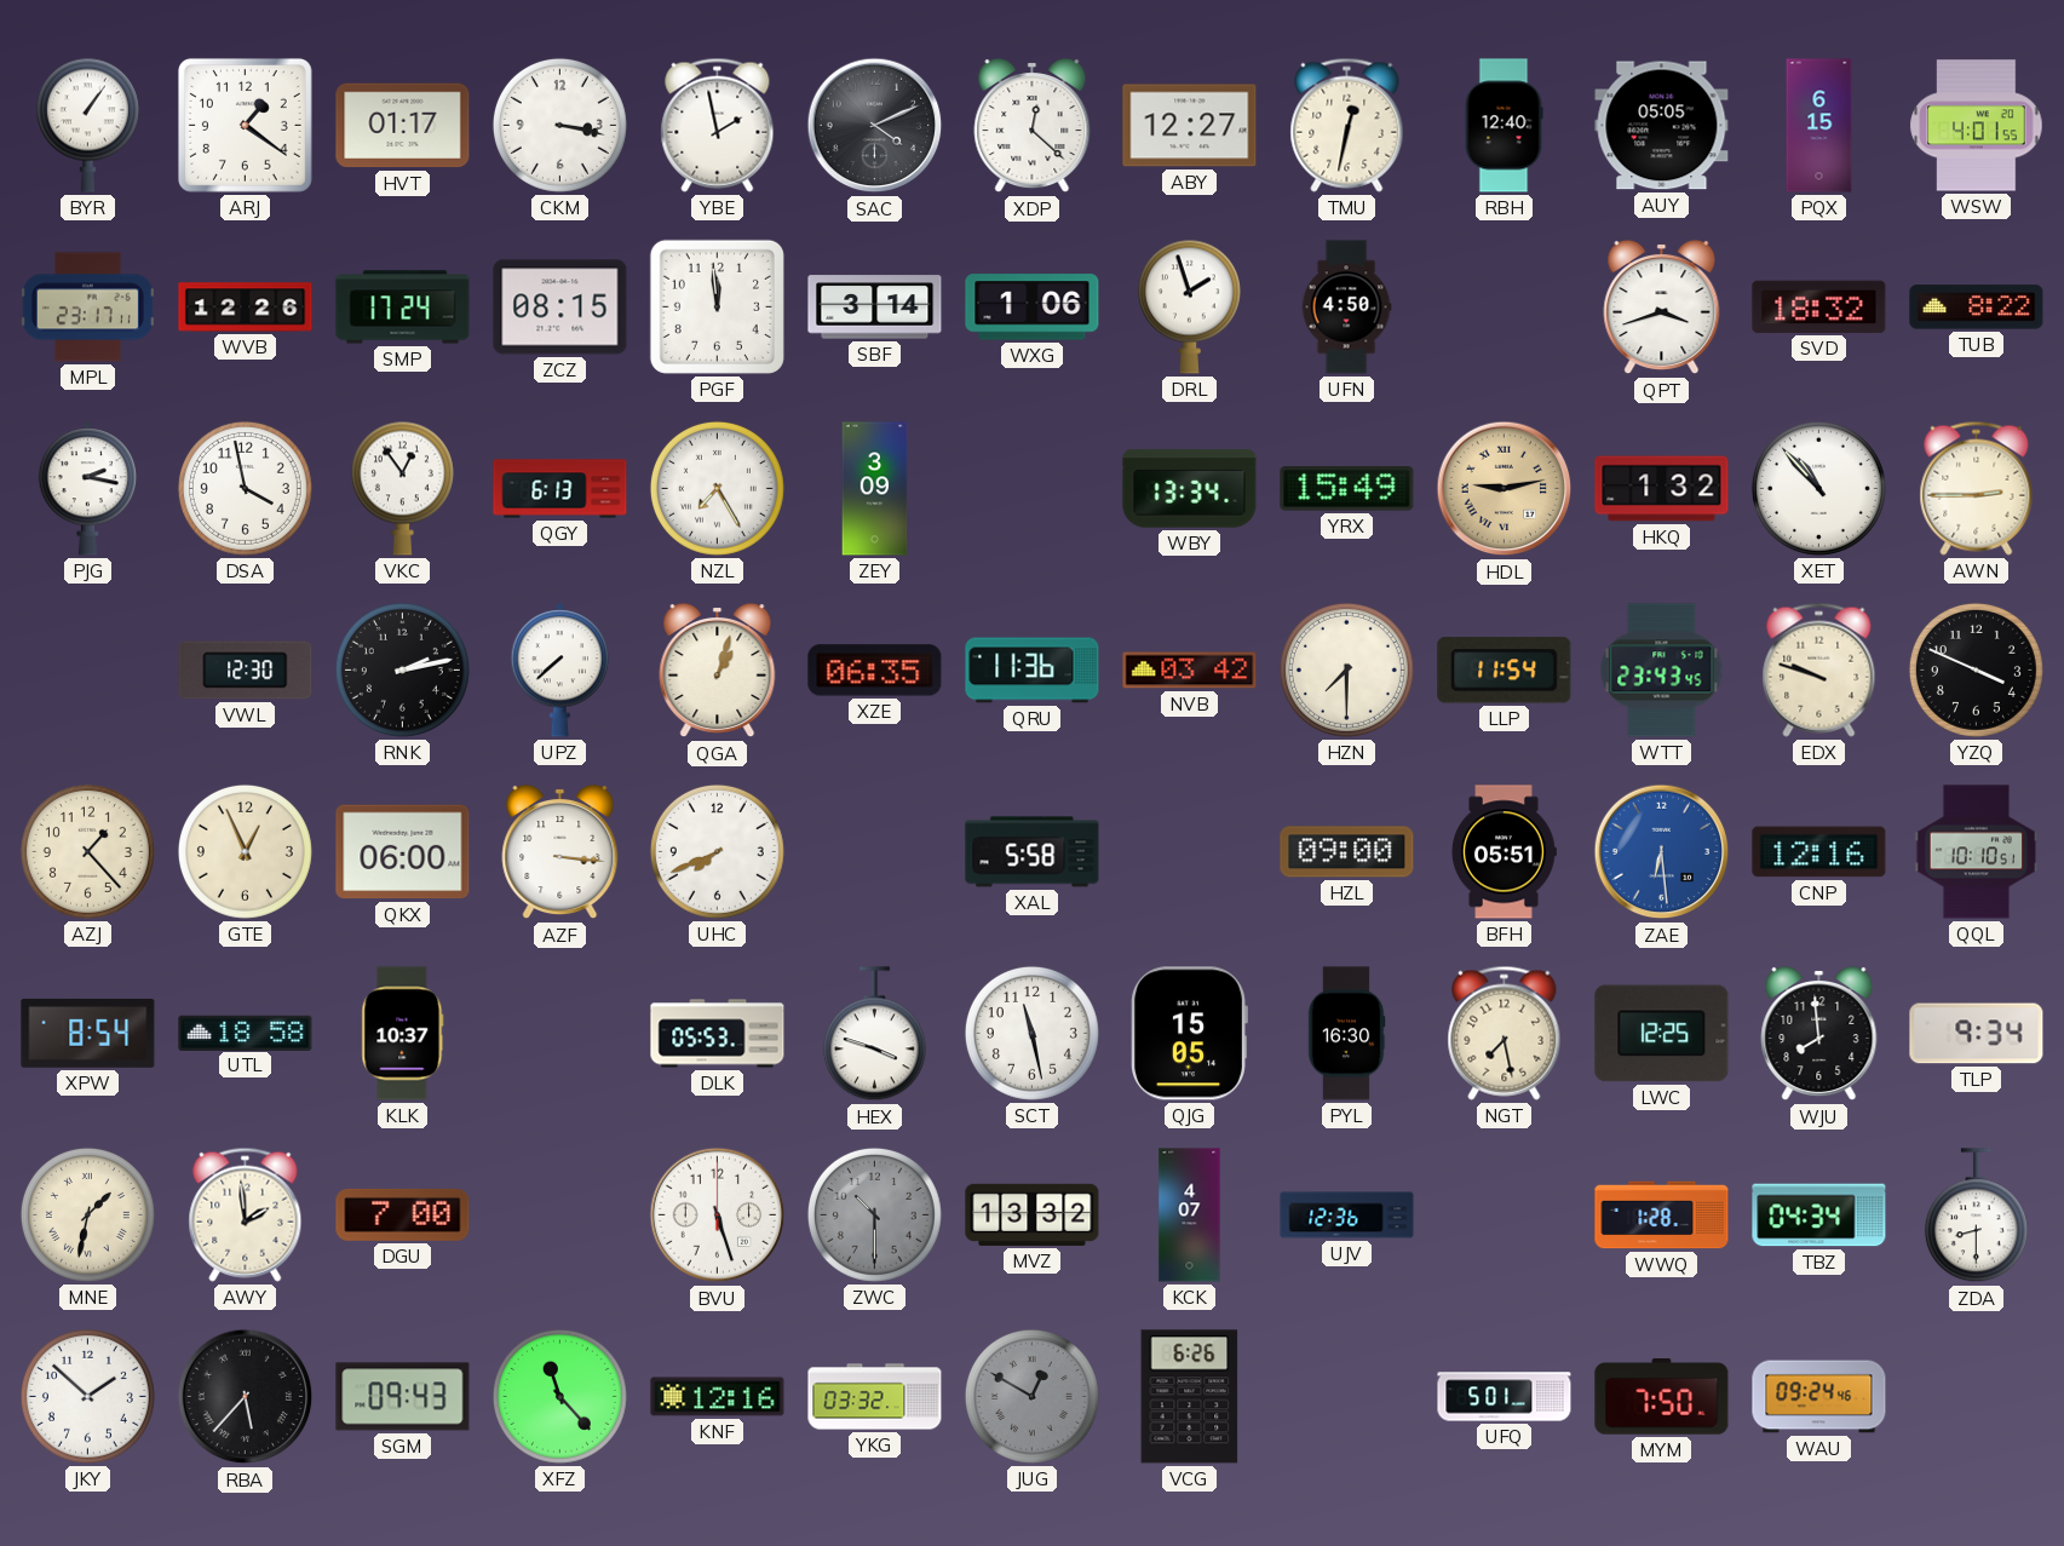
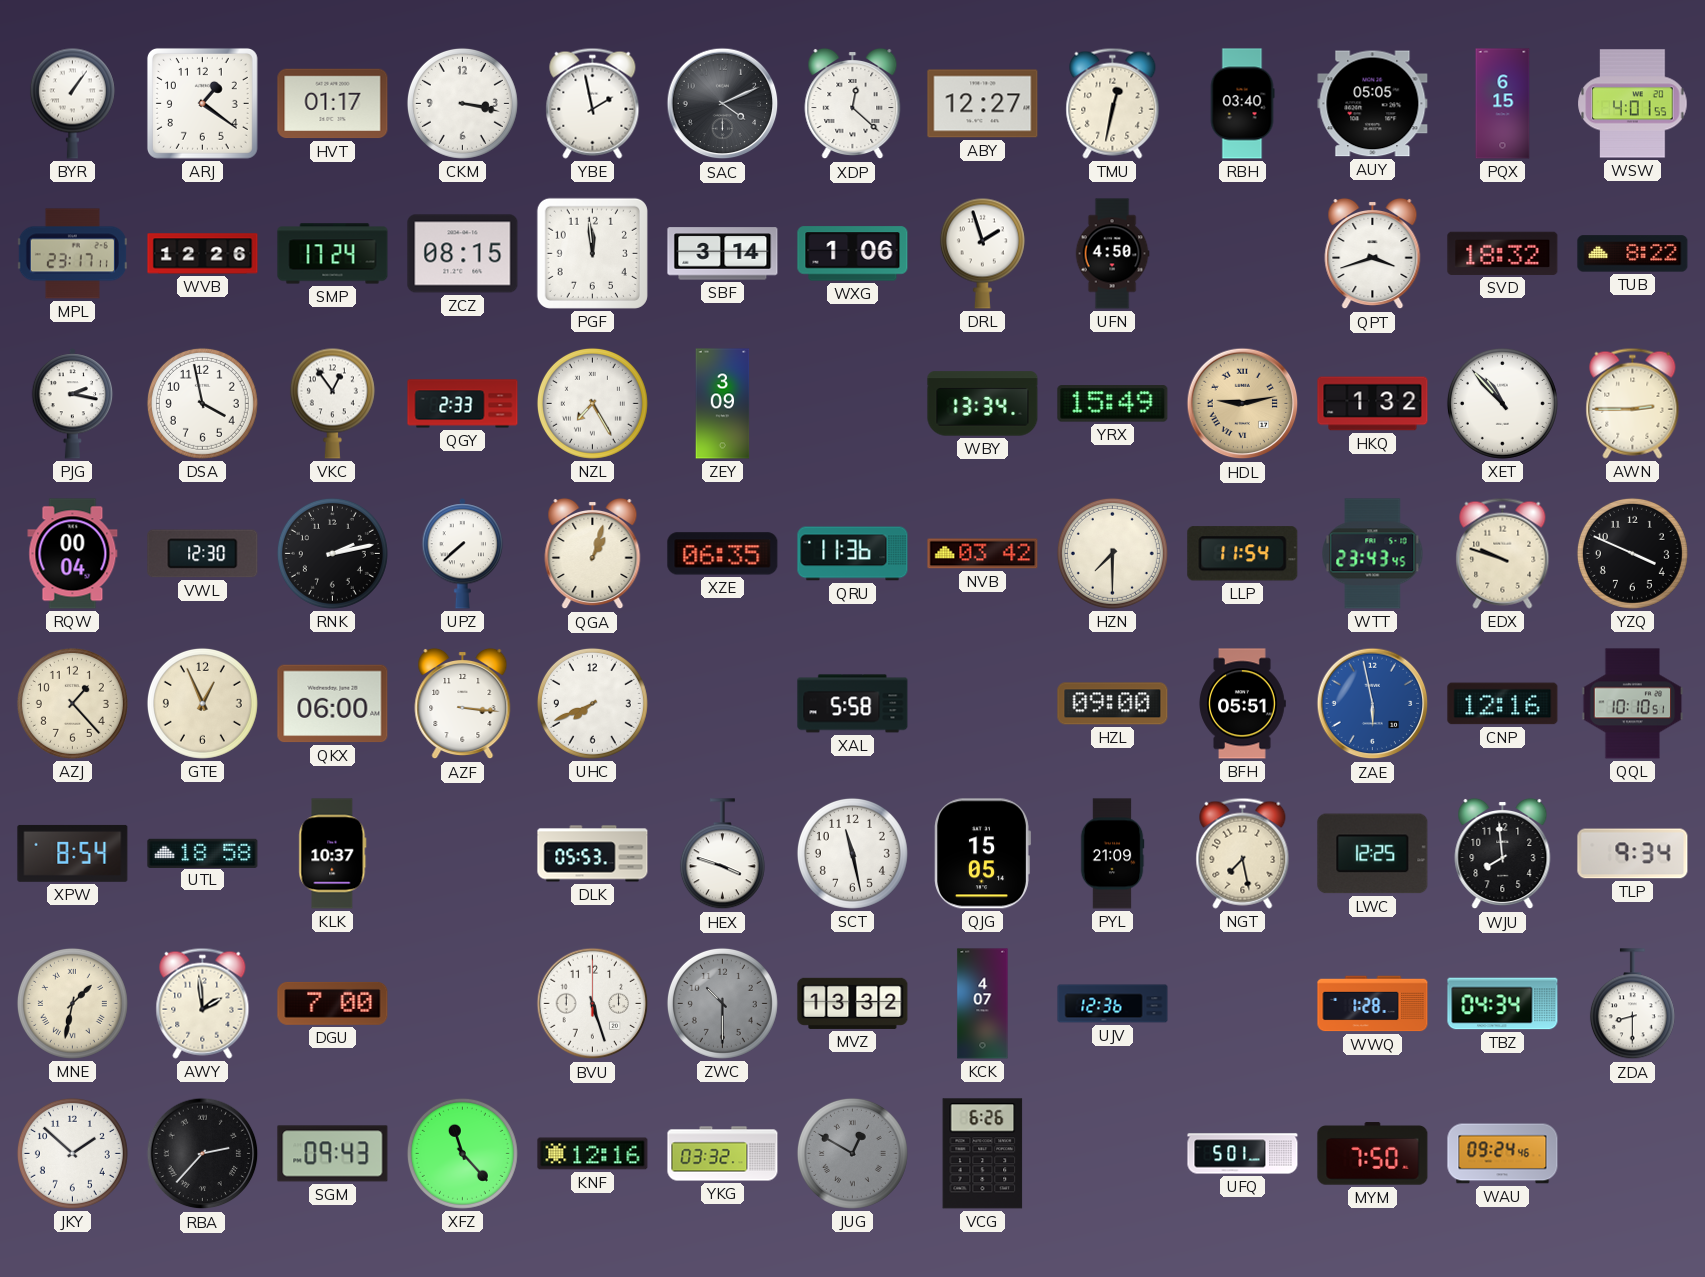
RBH: 12:40 -> 03:40
QGY: 6:13 -> 2:33
RQW: none -> 00:04
ZAE: 6:29 -> 5:58
PYL: 16:30 -> 21:09
RBA: 5:37 -> 2:37
